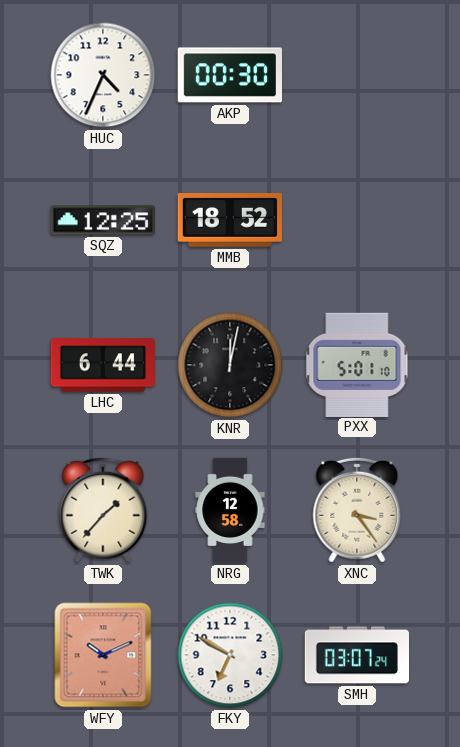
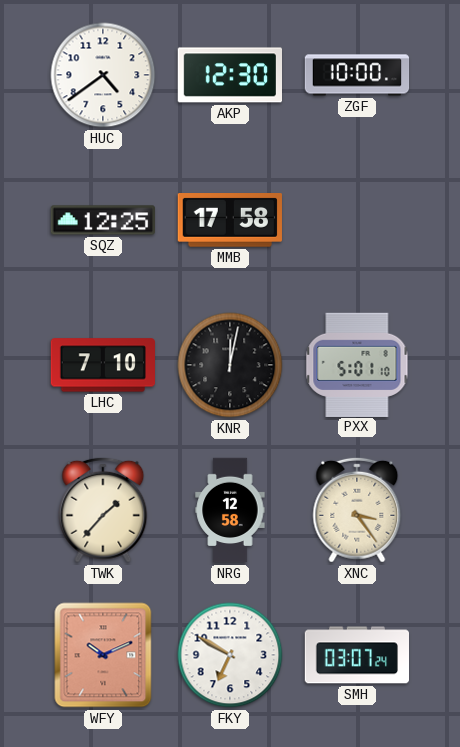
HUC: 4:34 -> 4:39
AKP: 00:30 -> 12:30
ZGF: none -> 10:00
MMB: 18:52 -> 17:58
LHC: 6:44 -> 7:10
